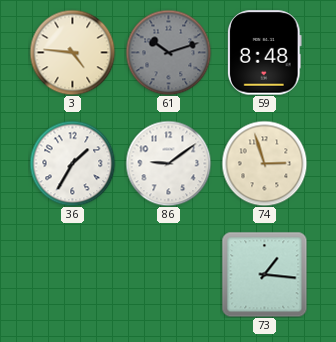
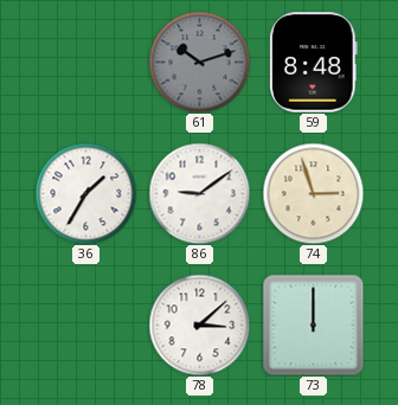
3: 4:46 -> none
78: none -> 3:08
73: 1:16 -> 12:00
